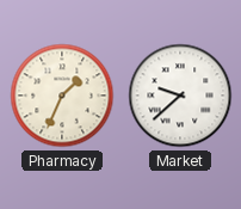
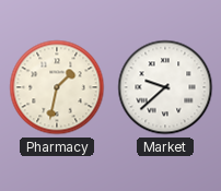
Pharmacy: 1:34 -> 1:32
